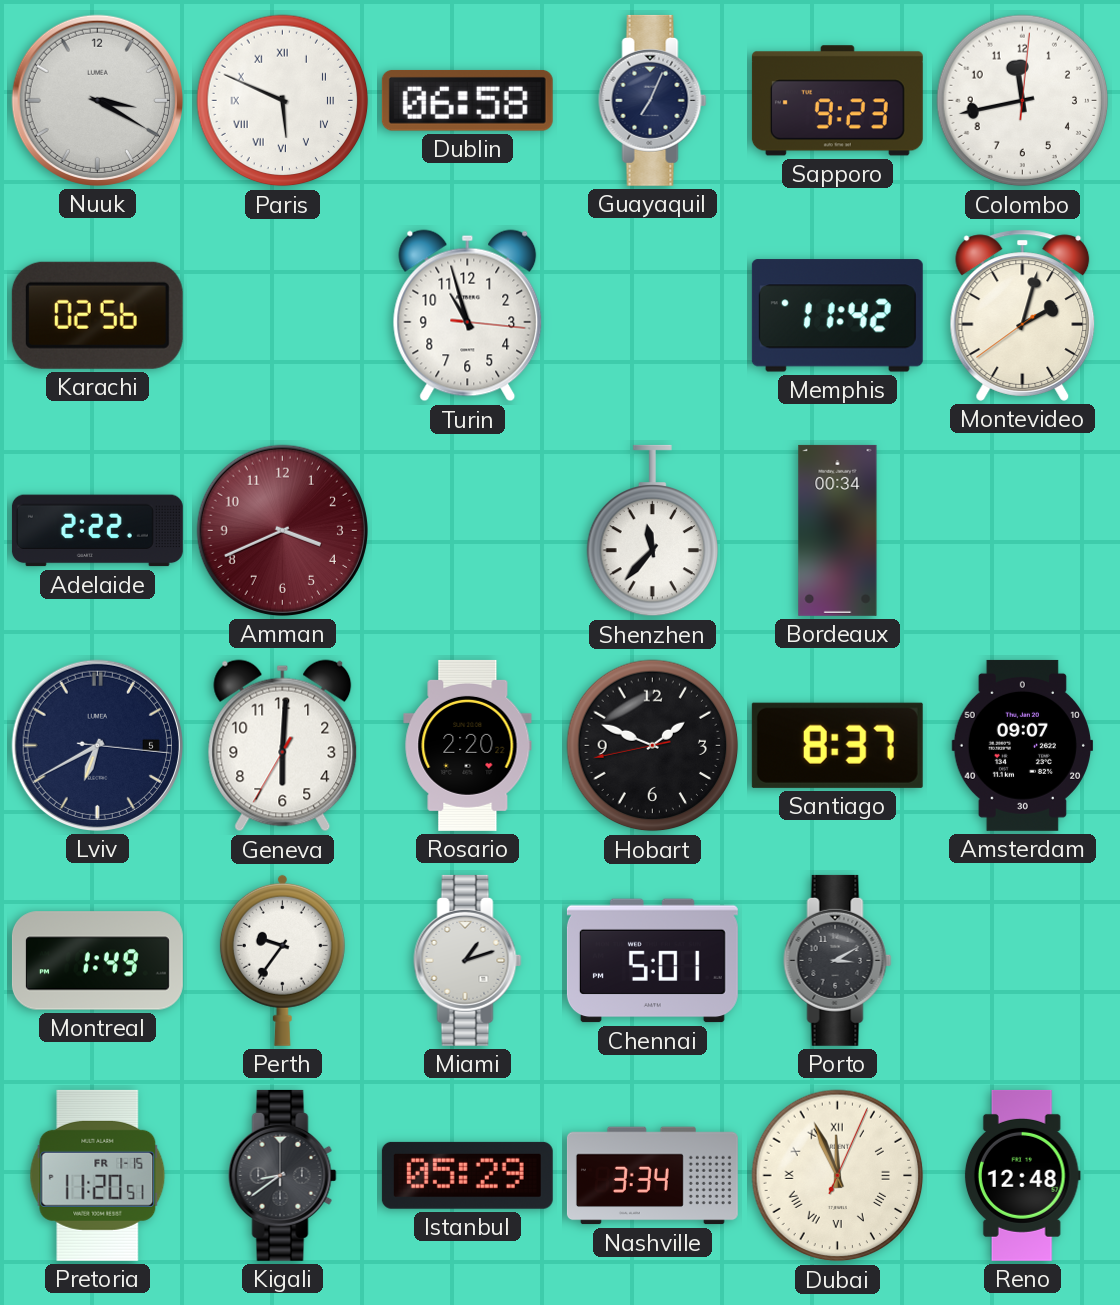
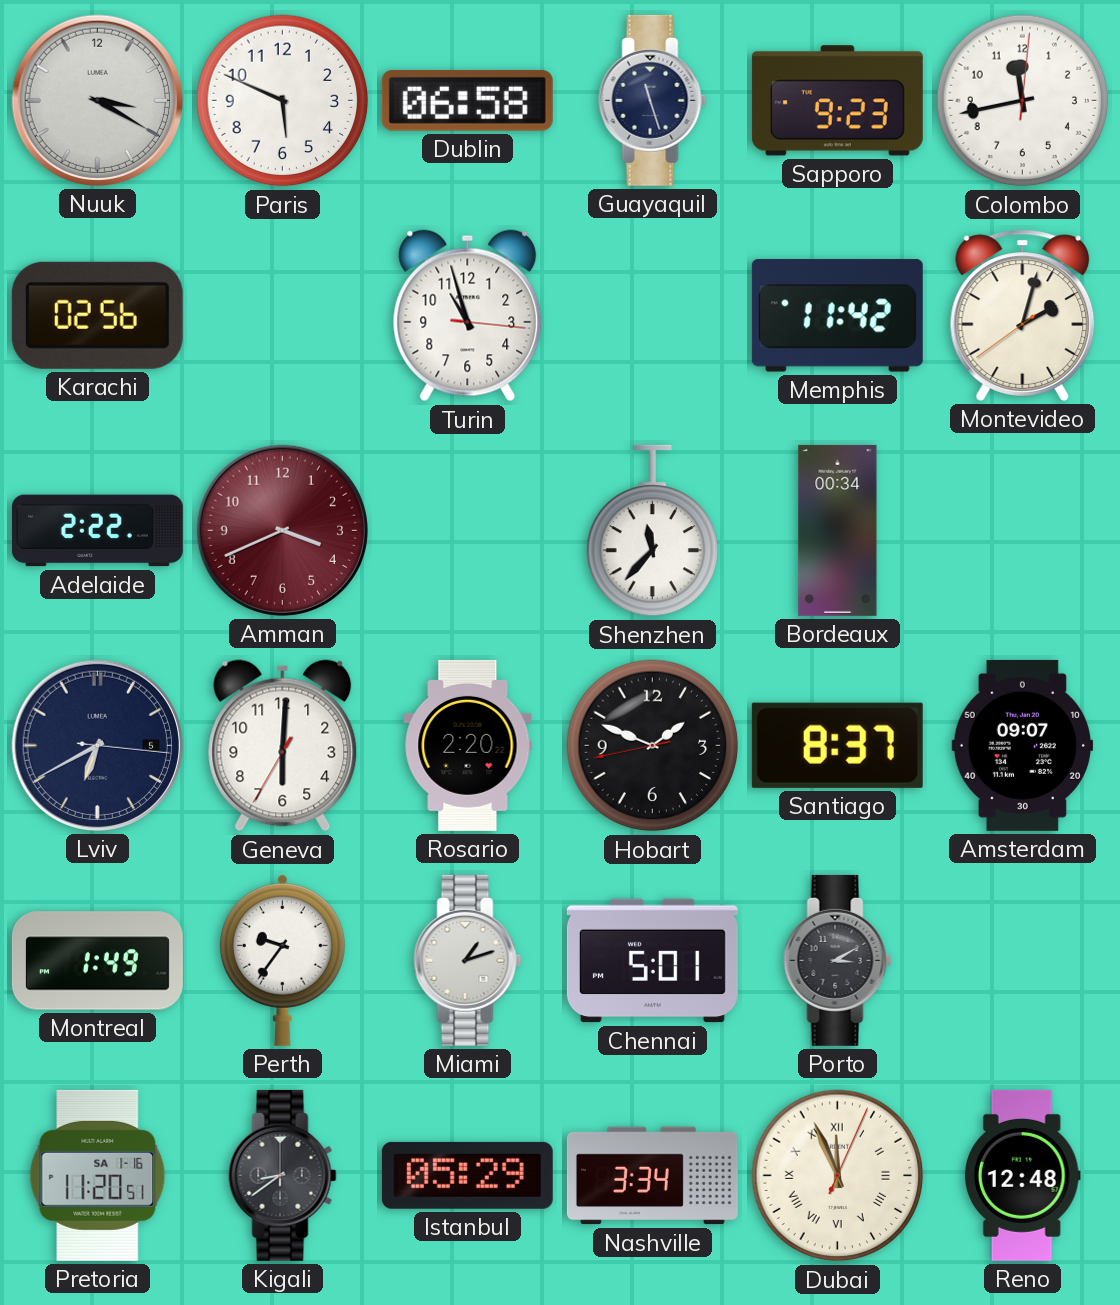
Paris numerals: Roman -> Arabic
Guayaquil: 7:04 -> 11:27
Pretoria date: FR 1-15 -> SA 1-16
